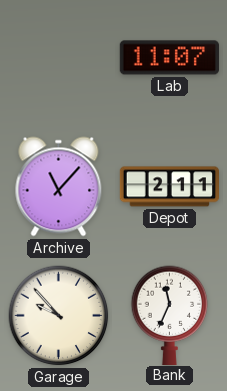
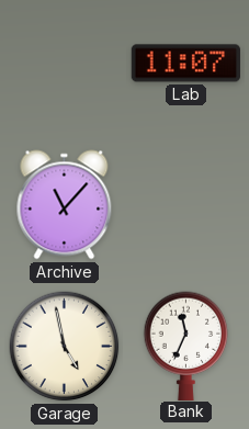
Depot: 2:11 -> none
Garage: 9:53 -> 4:58
